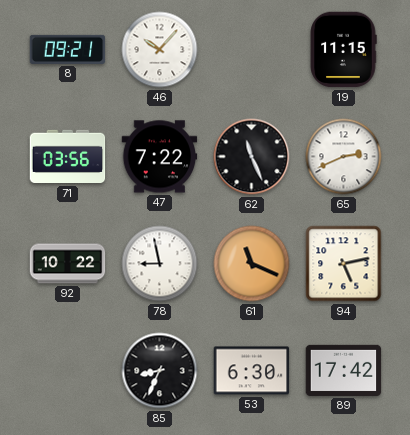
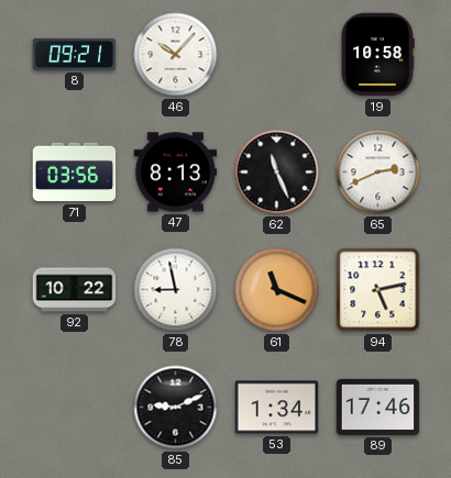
19: 11:15 -> 10:58
47: 7:22 -> 8:13
85: 8:34 -> 9:11
53: 6:30 -> 1:34
89: 17:42 -> 17:46
